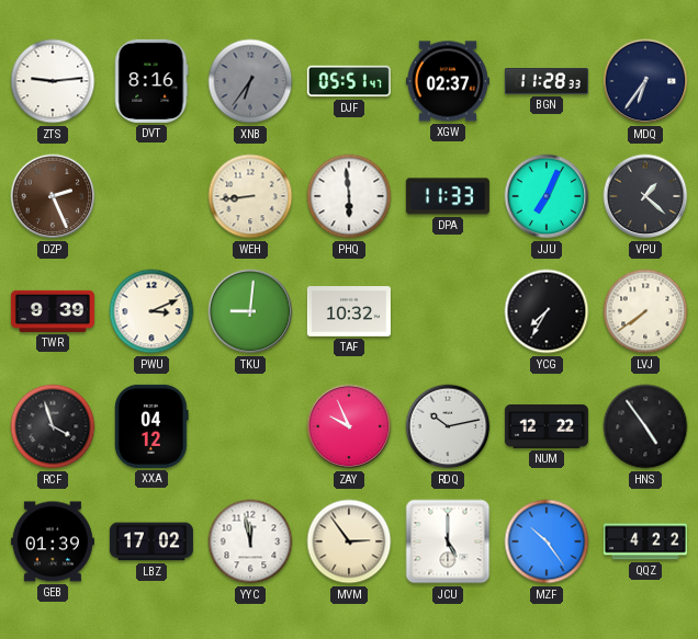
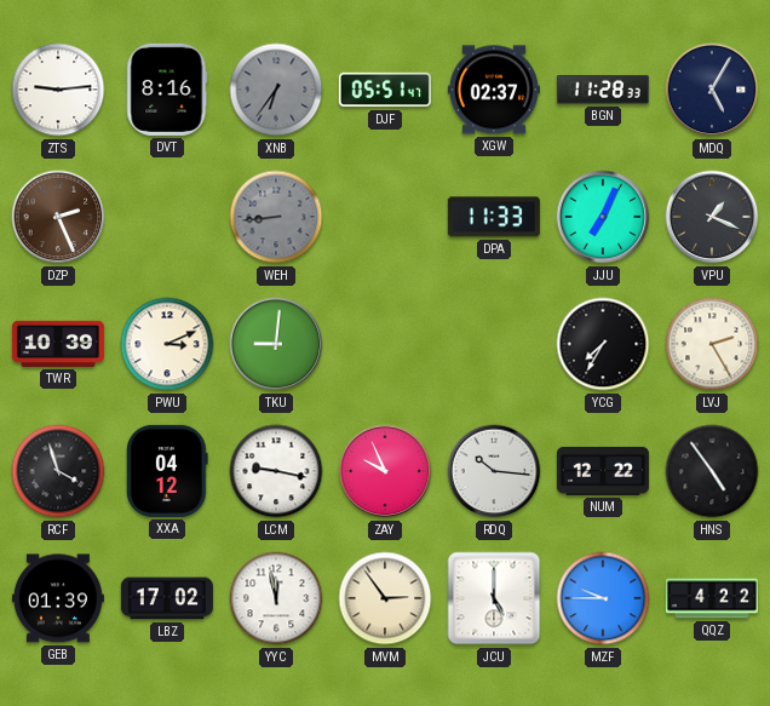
MDQ: 6:36 -> 5:05
WEH dial: cream -> grey
PHQ: 5:59 -> none
VPU: 1:22 -> 1:19
TWR: 9:39 -> 10:39
TAF: 10:32 -> none
LVJ: 7:39 -> 2:25
LCM: none -> 9:17
RDQ: 10:13 -> 10:16
MZF: 10:24 -> 9:45
